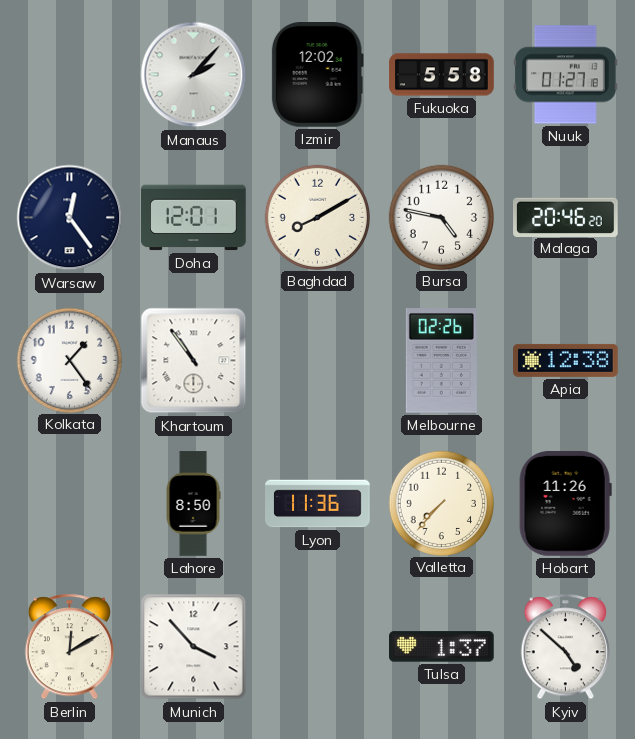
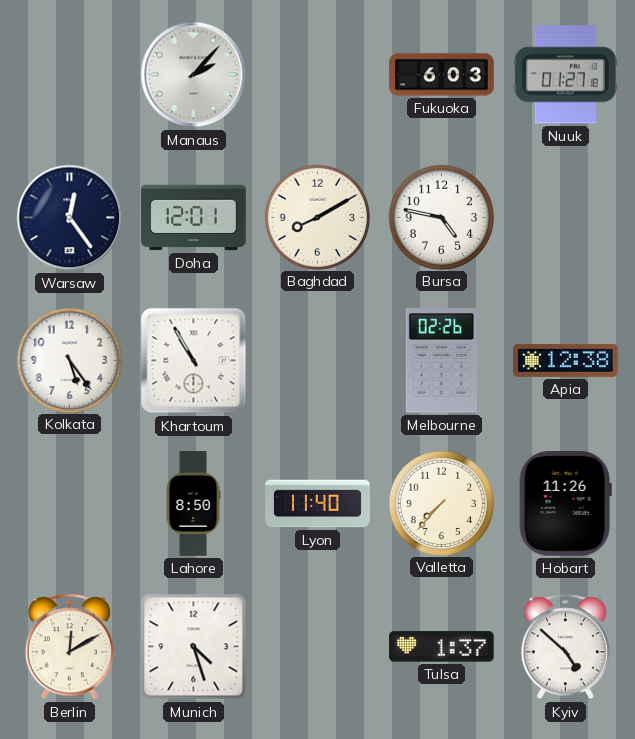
Izmir: 12:02 -> none
Fukuoka: 5:58 -> 6:03
Malaga: 20:46 -> none
Kolkata: 1:24 -> 5:24
Khartoum: 10:54 -> 10:55
Lyon: 11:36 -> 11:40
Munich: 3:53 -> 4:27
